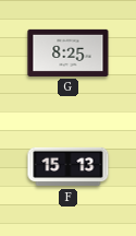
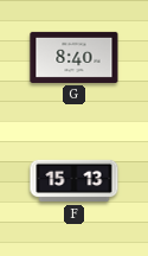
G: 8:25 -> 8:40
